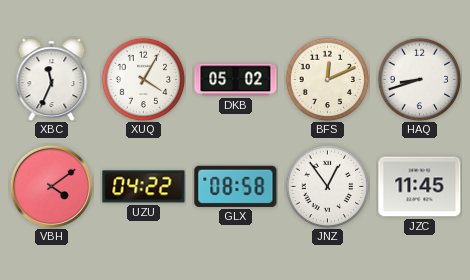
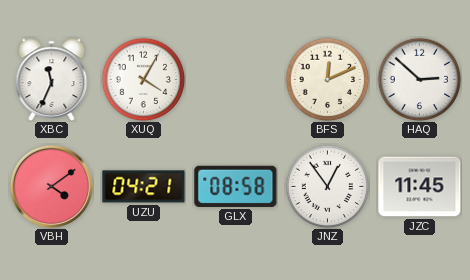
DKB: 05:02 -> none
HAQ: 8:42 -> 2:52
UZU: 04:22 -> 04:21
